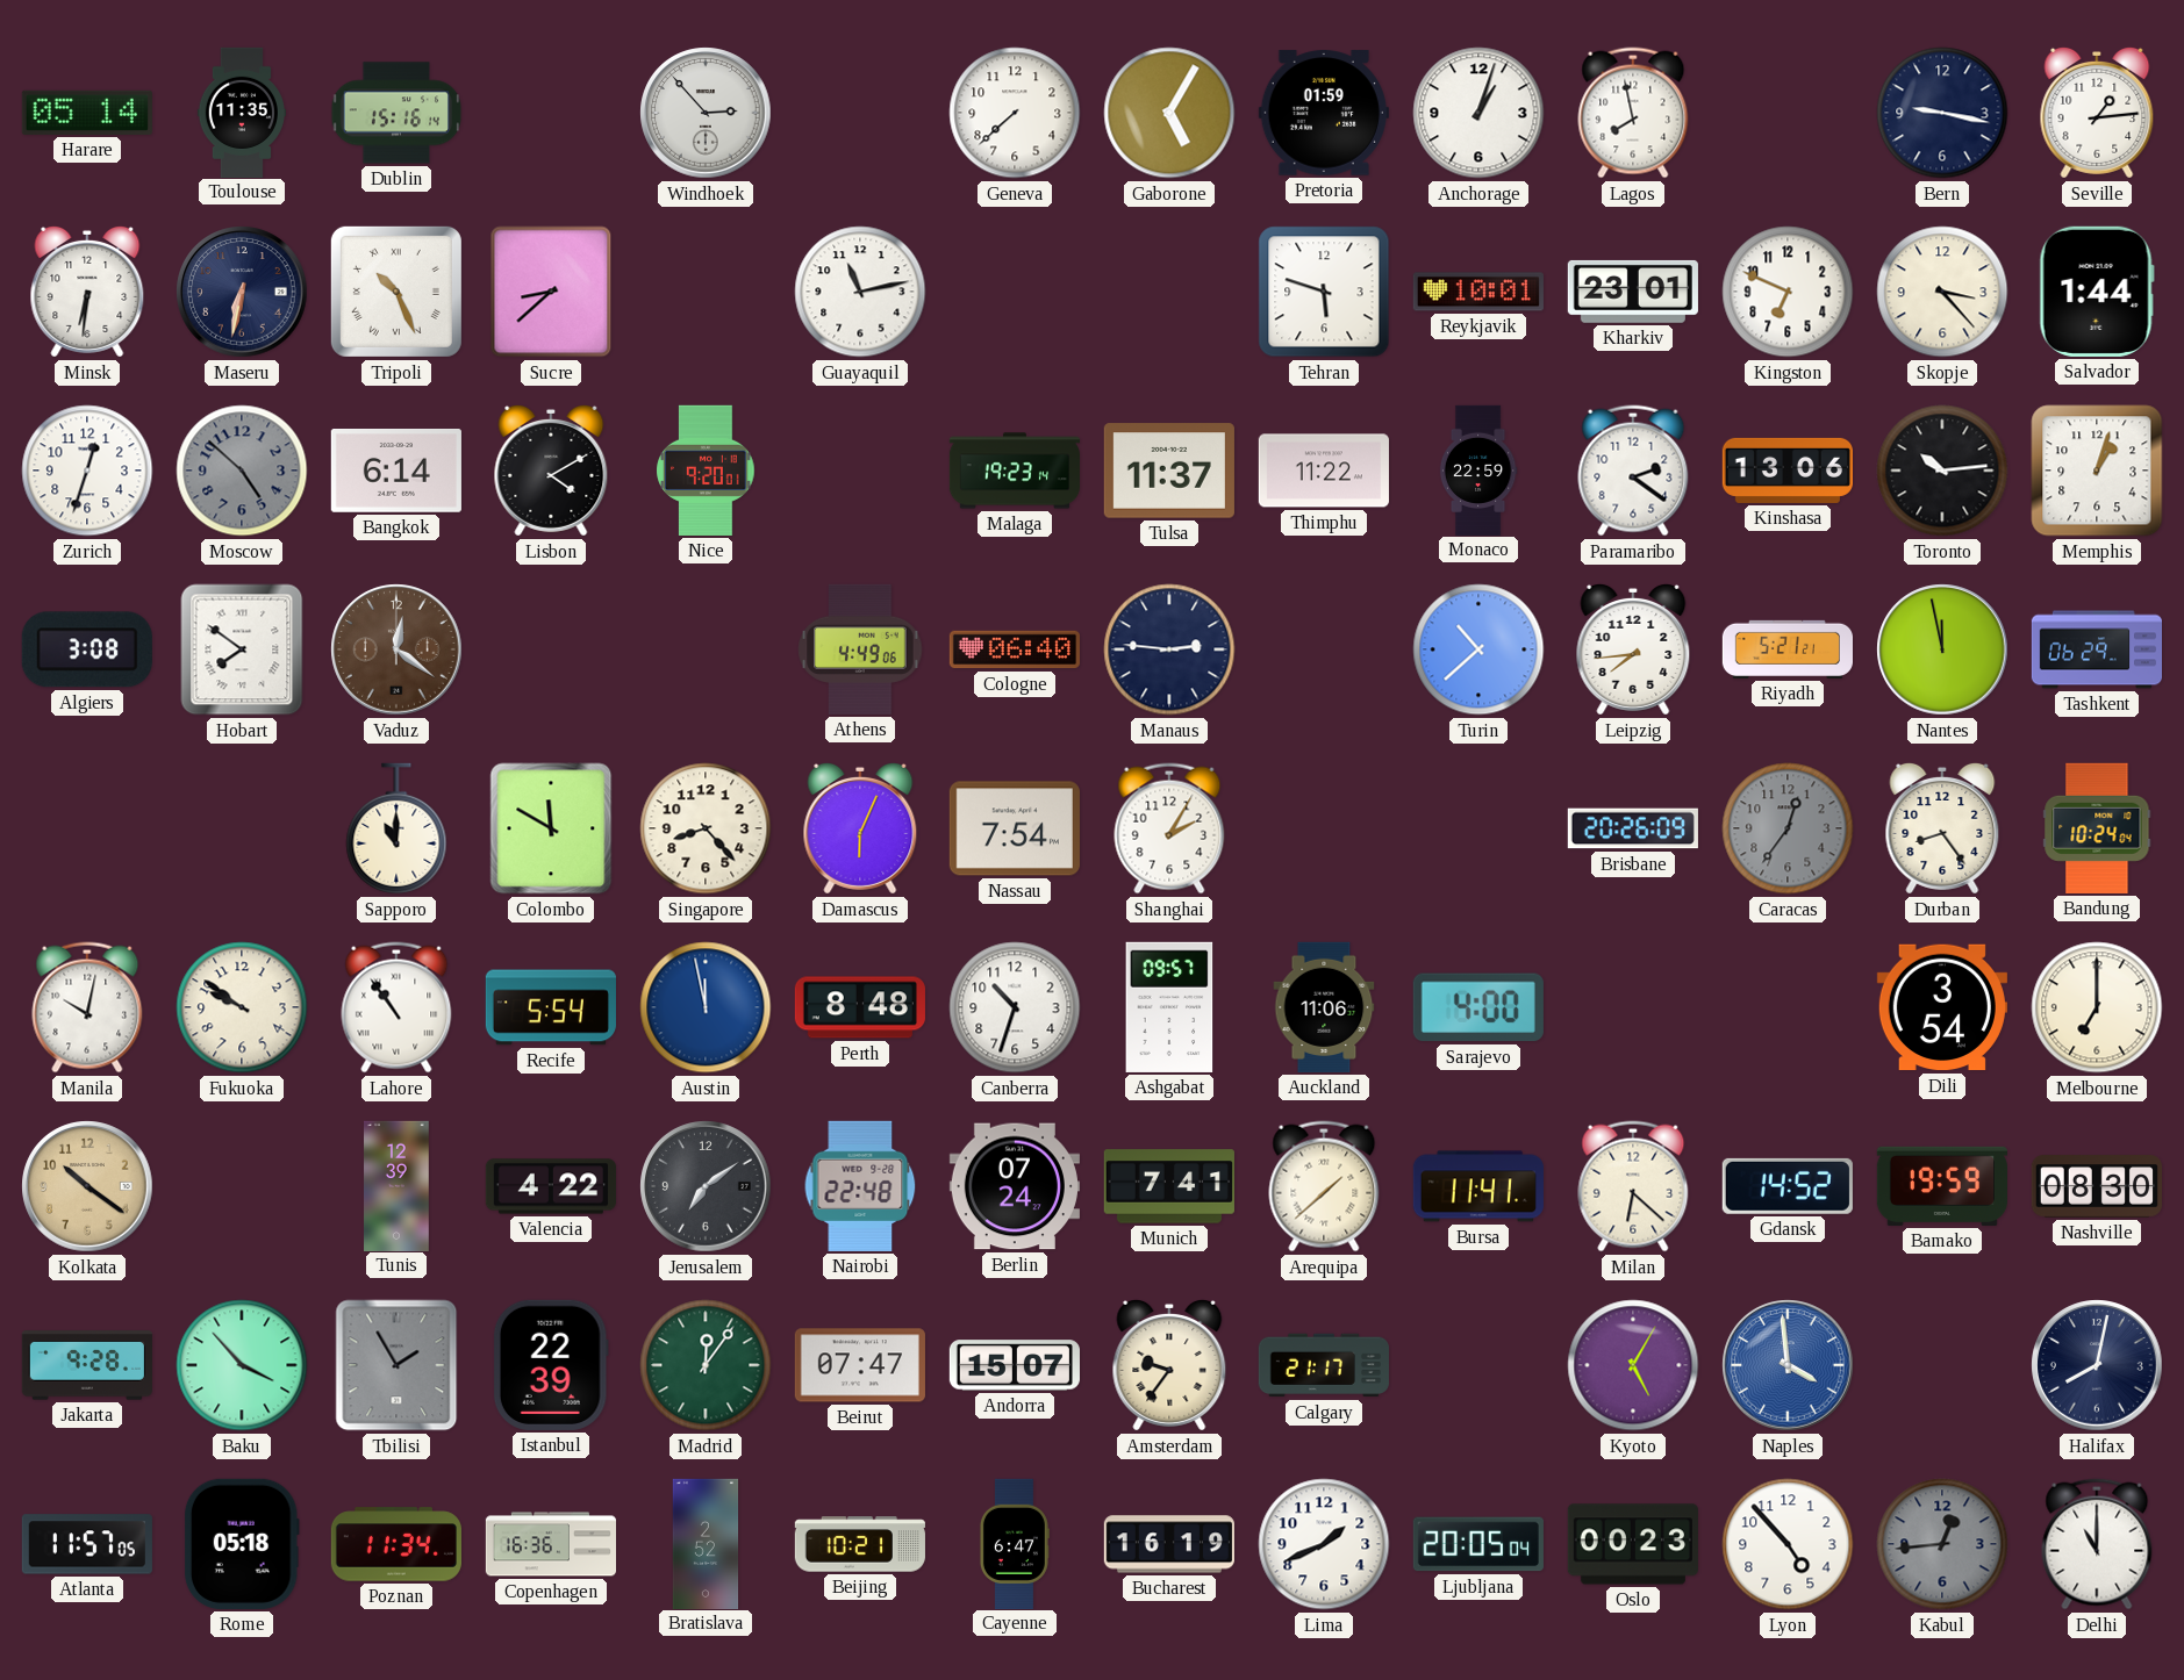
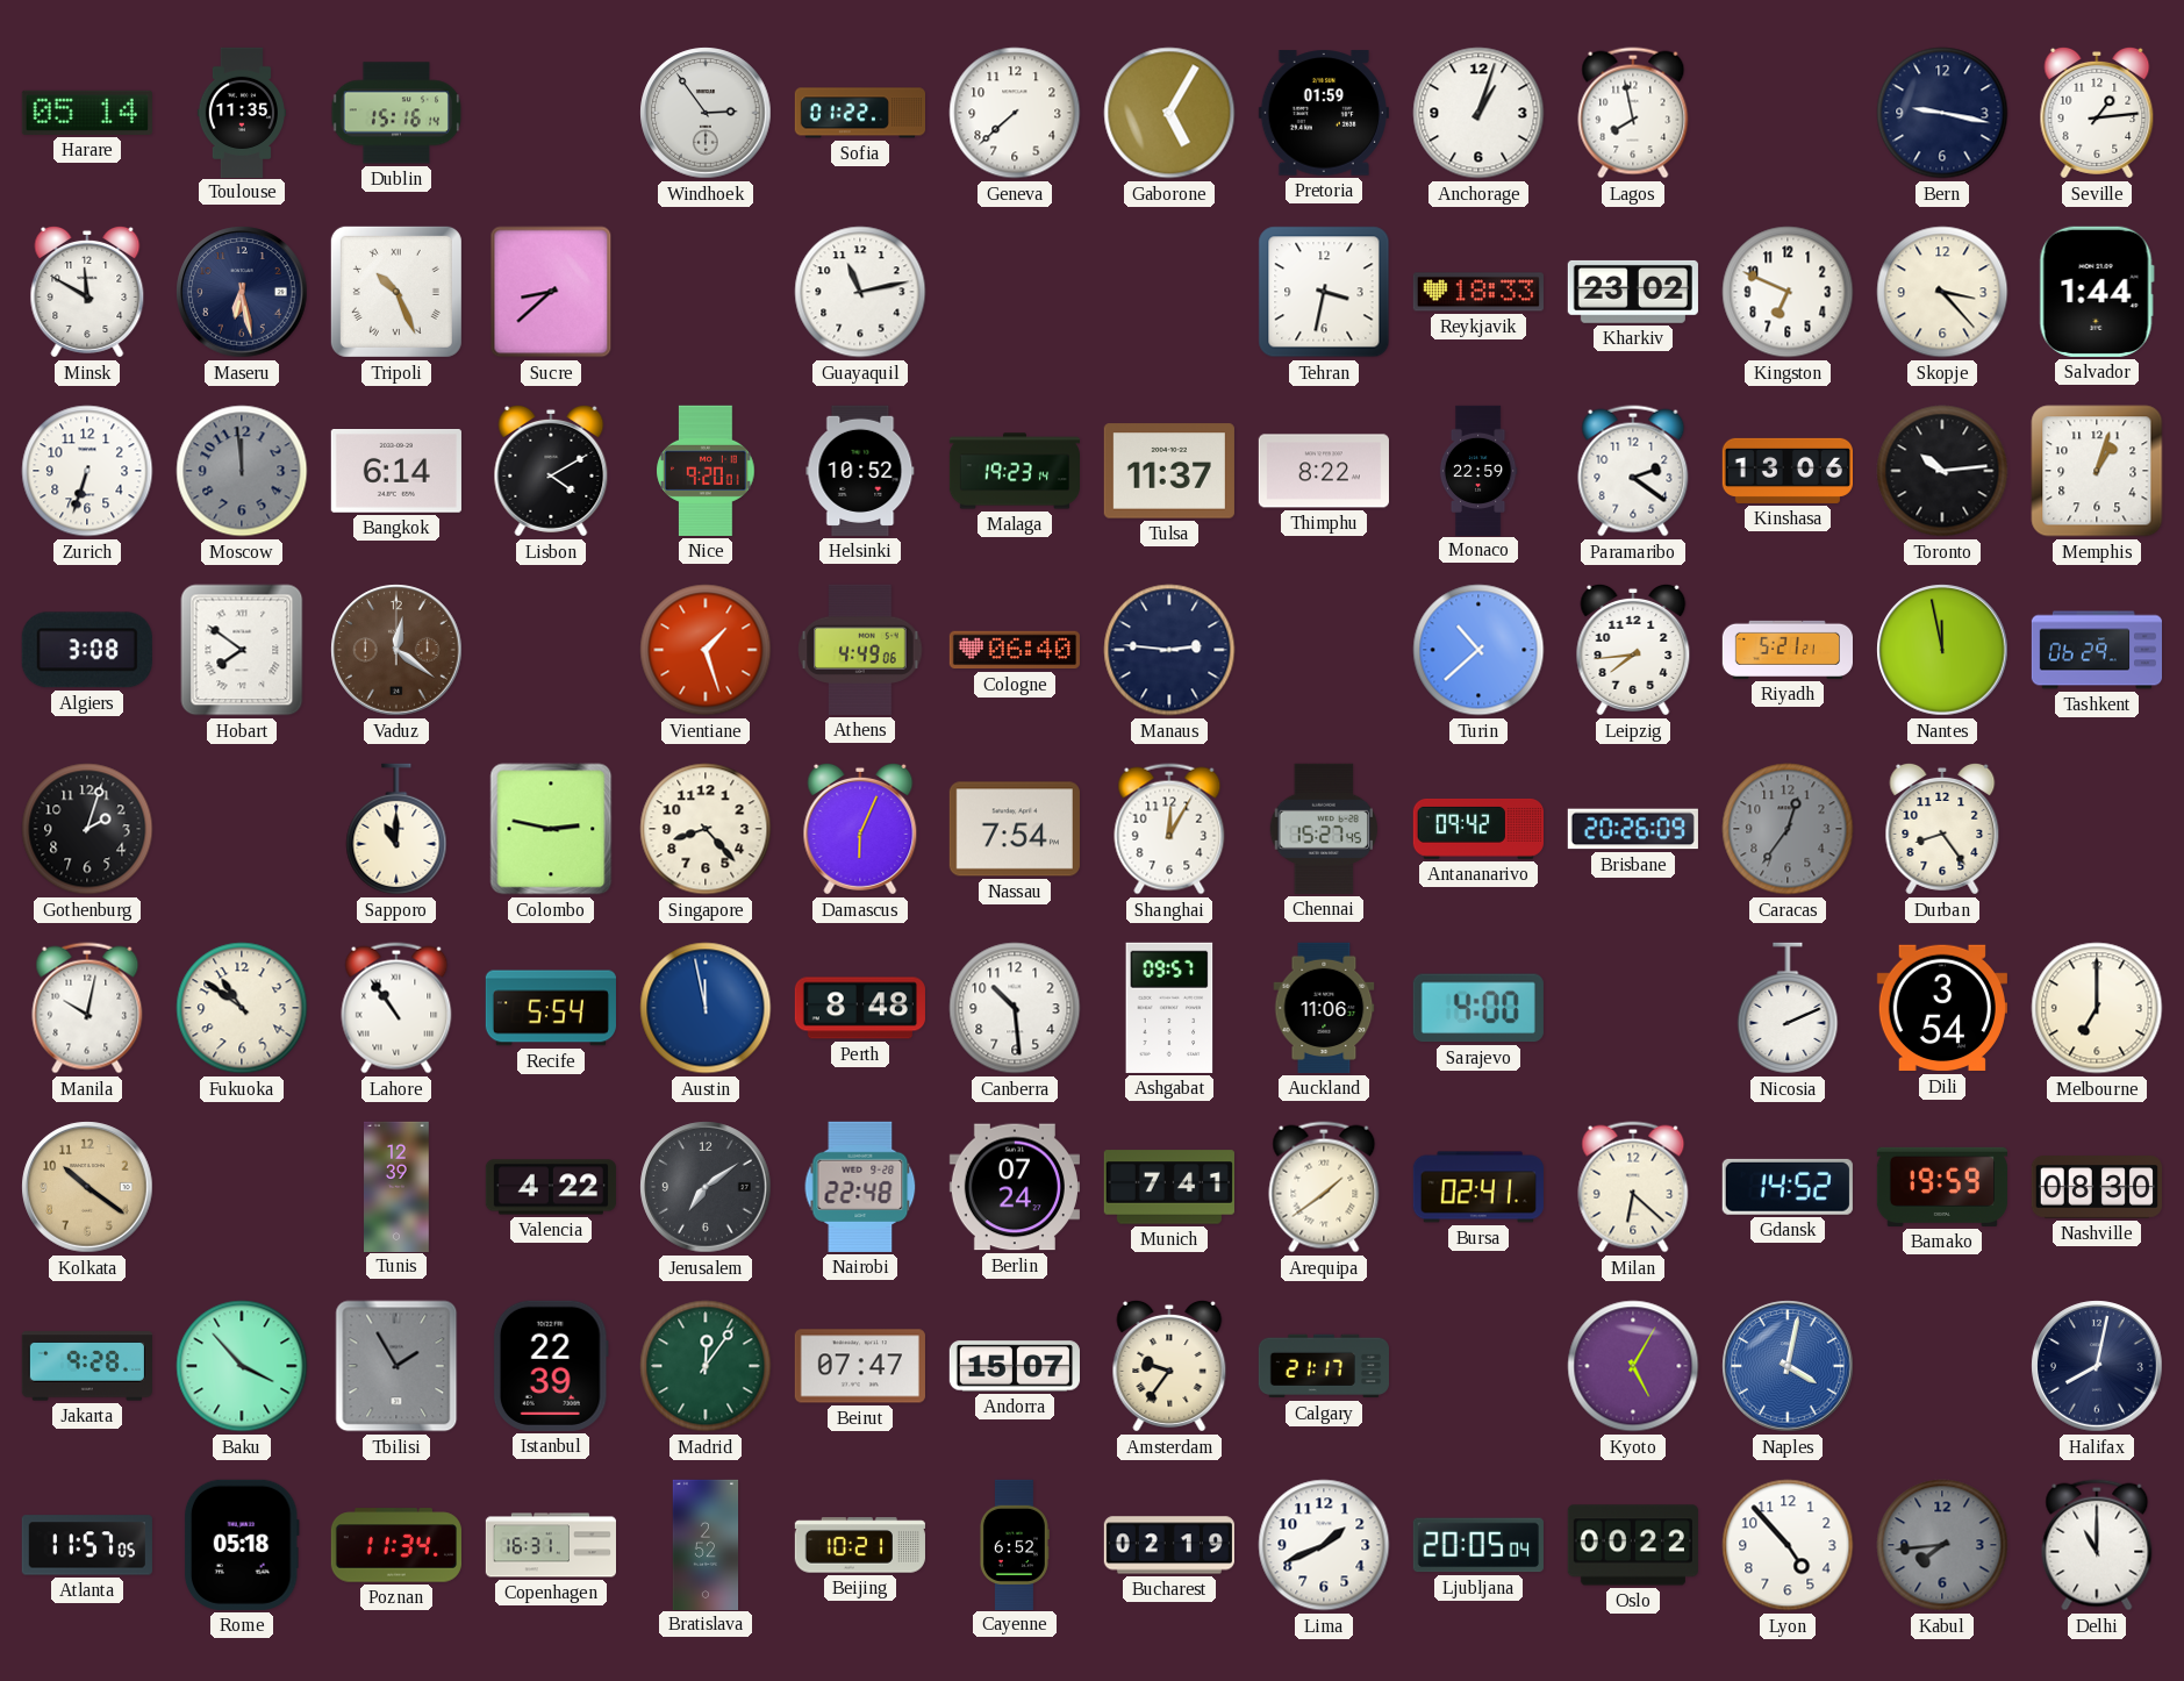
Windhoek: 2:53 -> 2:54
Sofia: none -> 01:22
Minsk: 6:31 -> 11:50
Maseru: 6:32 -> 6:28
Tehran: 5:48 -> 3:32
Reykjavik: 10:01 -> 18:33
Kharkiv: 23:01 -> 23:02
Zurich: 12:33 -> 6:33
Moscow: 4:52 -> 11:59
Helsinki: none -> 10:52
Thimphu: 11:22 -> 8:22
Vientiane: none -> 1:27
Gothenburg: none -> 2:03
Colombo: 11:50 -> 2:47
Shanghai: 2:05 -> 12:05
Chennai: none -> 15:27
Antananarivo: none -> 09:42
Bandung: 10:24 -> none
Fukuoka: 9:51 -> 10:51
Canberra: 10:33 -> 10:29
Nicosia: none -> 2:11
Arequipa: 1:38 -> 1:39
Bursa: 11:41 -> 02:41
Naples: 3:59 -> 4:02
Copenhagen: 16:36 -> 16:31
Cayenne: 6:47 -> 6:52
Bucharest: 16:19 -> 02:19
Oslo: 00:23 -> 00:22
Kabul: 12:44 -> 7:44
